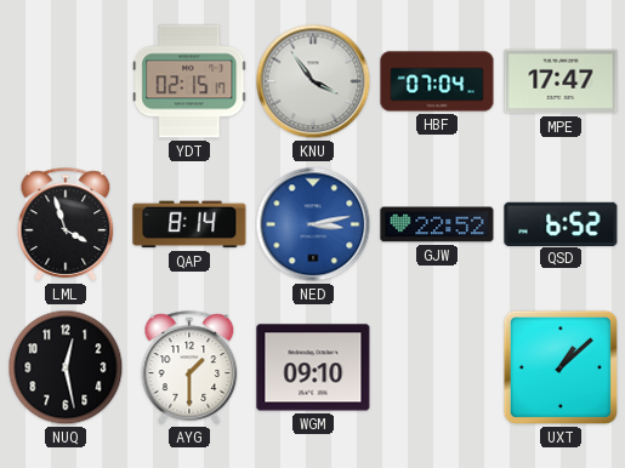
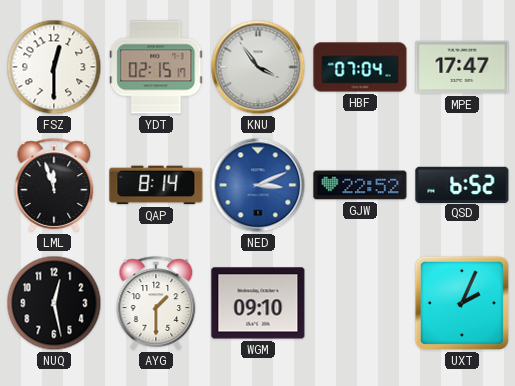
FSZ: none -> 12:30
LML: 3:57 -> 11:57
NED: 3:13 -> 3:11
UXT: 1:08 -> 2:04
